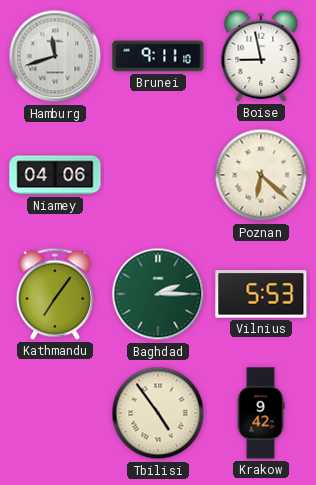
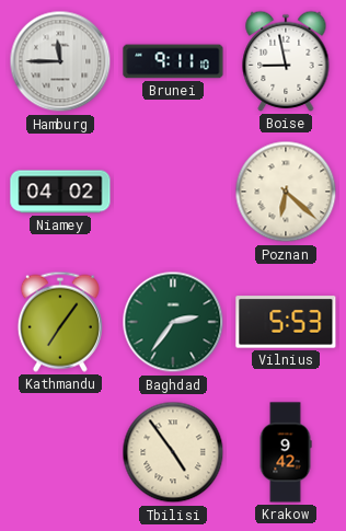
Hamburg: 11:42 -> 11:45
Niamey: 04:06 -> 04:02
Baghdad: 2:15 -> 2:36
